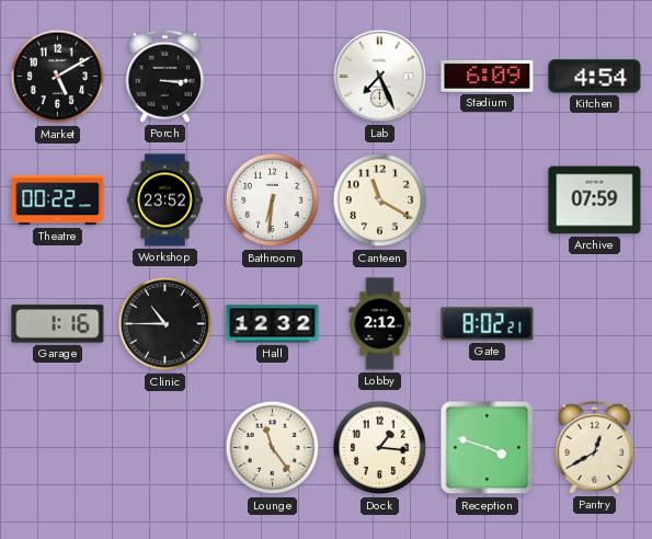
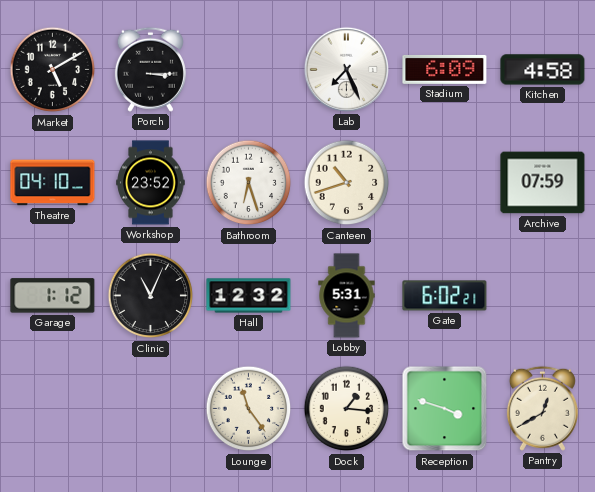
Kitchen: 4:54 -> 4:58
Theatre: 00:22 -> 04:10
Bathroom: 6:31 -> 6:27
Canteen: 11:20 -> 10:42
Garage: 1:16 -> 1:12
Clinic: 10:45 -> 11:04
Lobby: 2:12 -> 5:31
Gate: 8:02 -> 6:02
